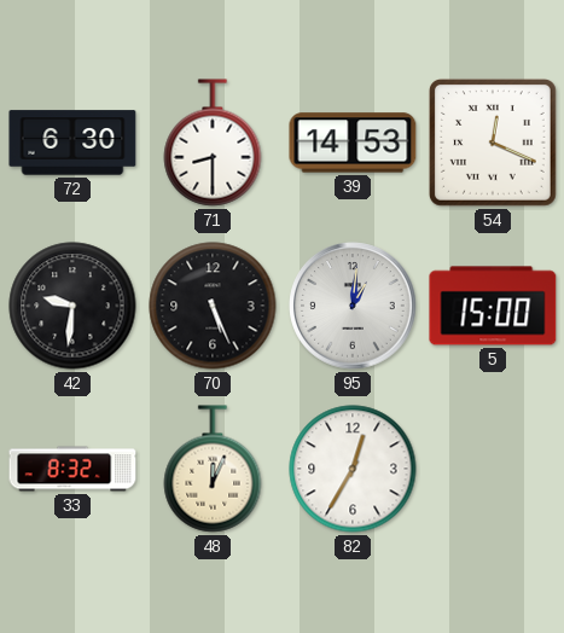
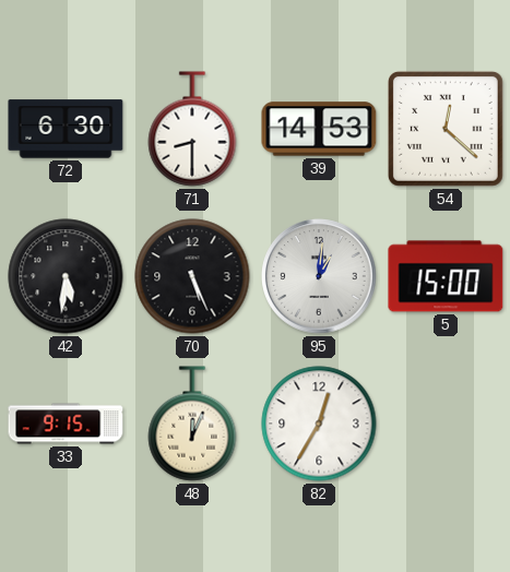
54: 12:19 -> 12:22
42: 9:31 -> 5:31
33: 8:32 -> 9:15
